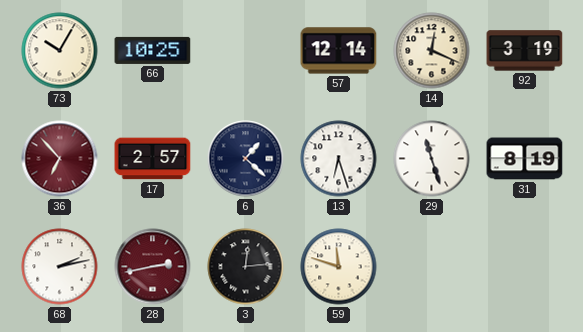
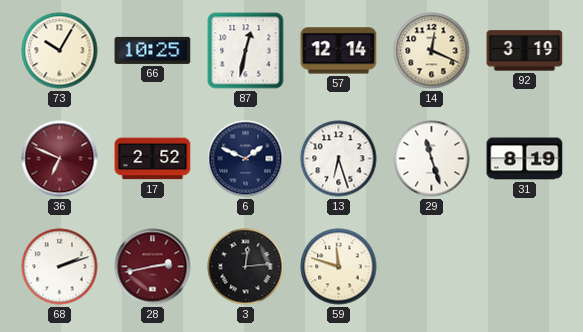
87: none -> 12:32
36: 6:53 -> 6:49
17: 2:57 -> 2:52
6: 1:22 -> 1:49
68: 2:13 -> 2:12
